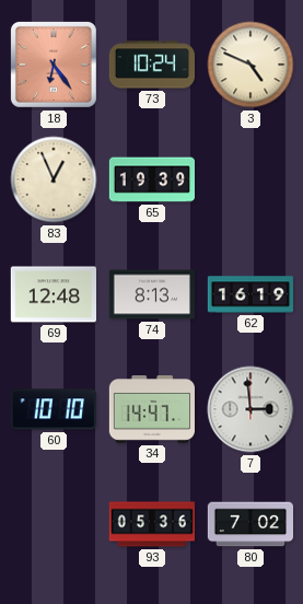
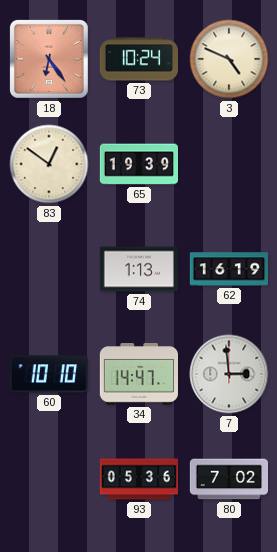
83: 12:56 -> 12:51
69: 12:48 -> none
74: 8:13 -> 1:13
